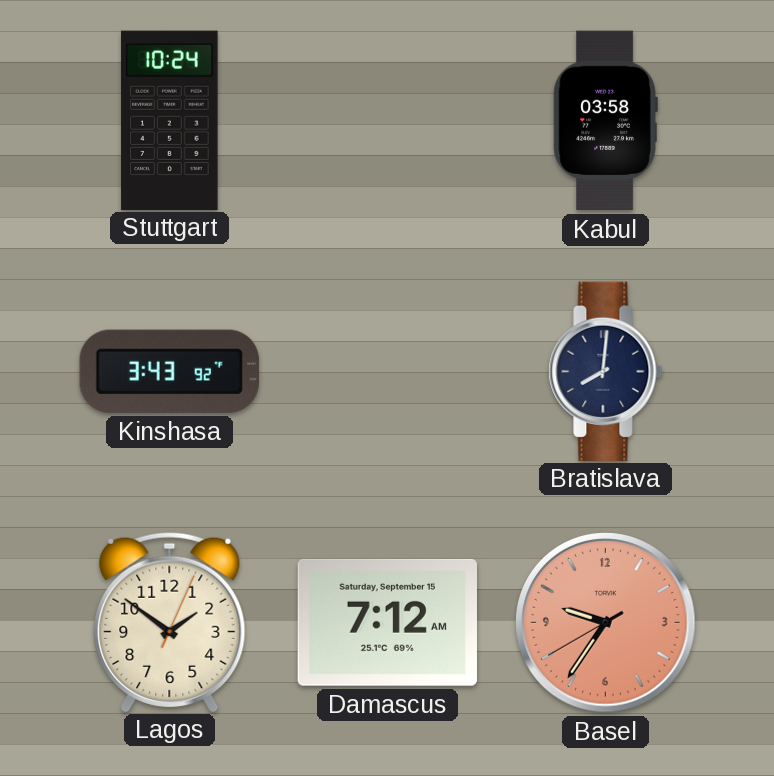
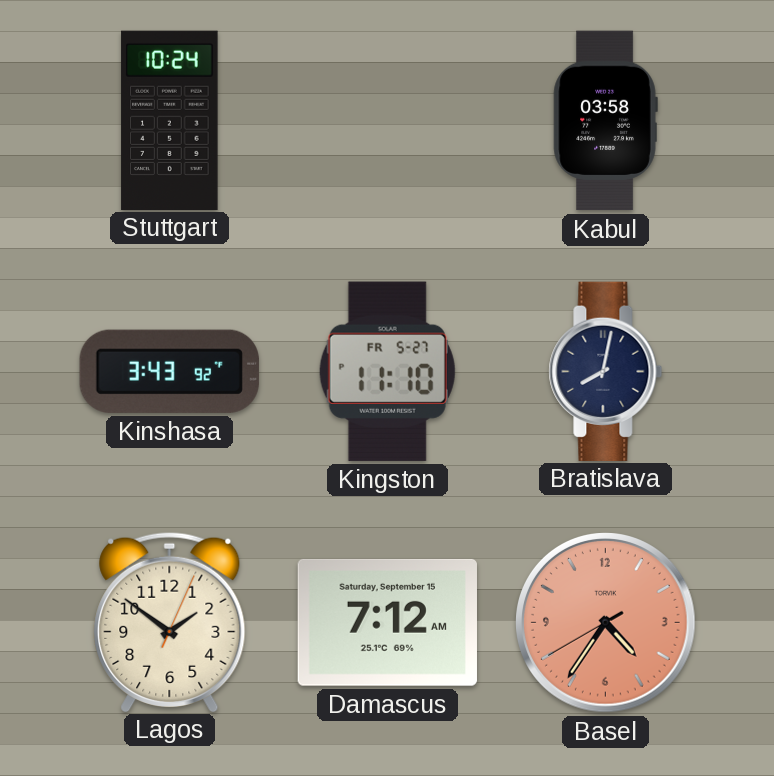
Kingston: none -> 11:10
Bratislava: 8:01 -> 8:02
Basel: 9:35 -> 4:35
